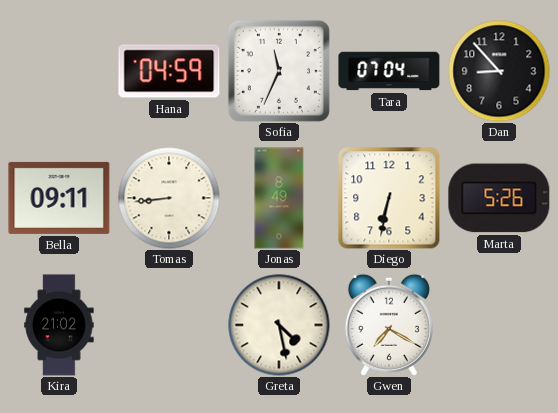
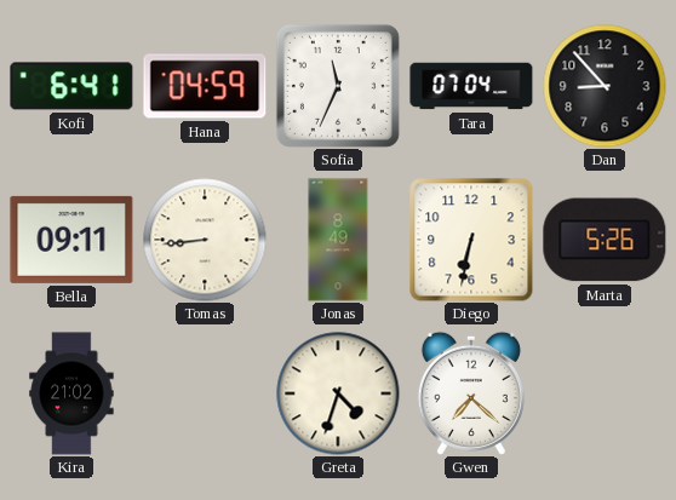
Kofi: none -> 6:41
Greta: 4:28 -> 4:33
Gwen: 7:20 -> 7:22
